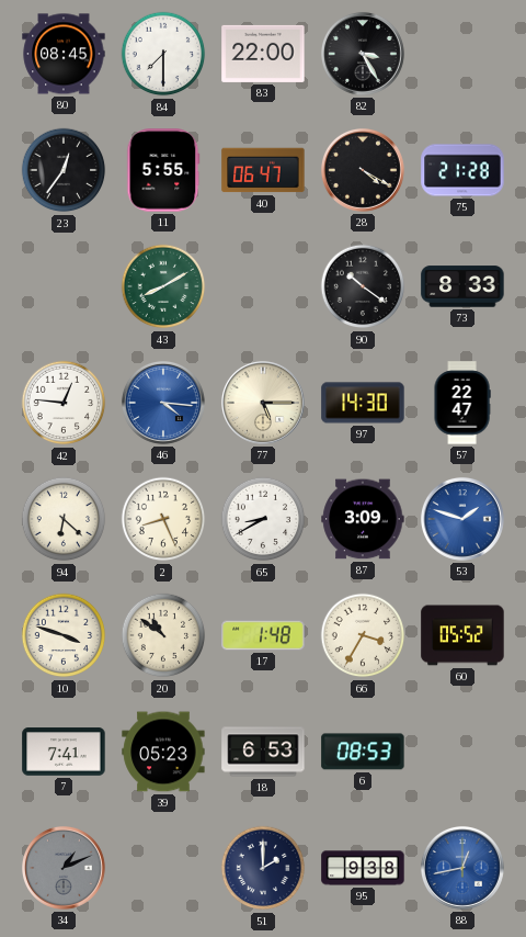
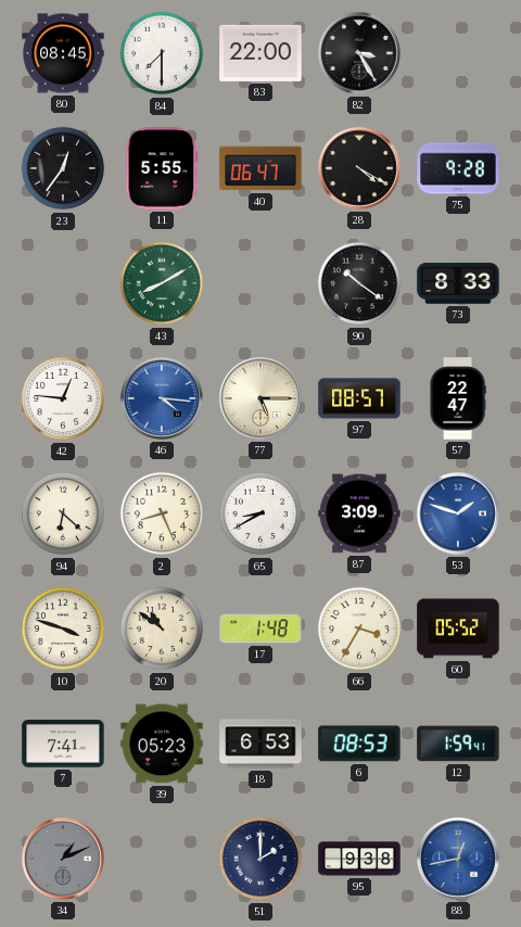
75: 21:28 -> 9:28
97: 14:30 -> 08:57
12: none -> 1:59
